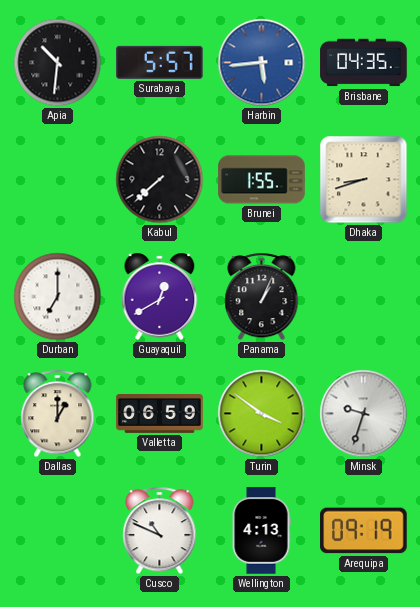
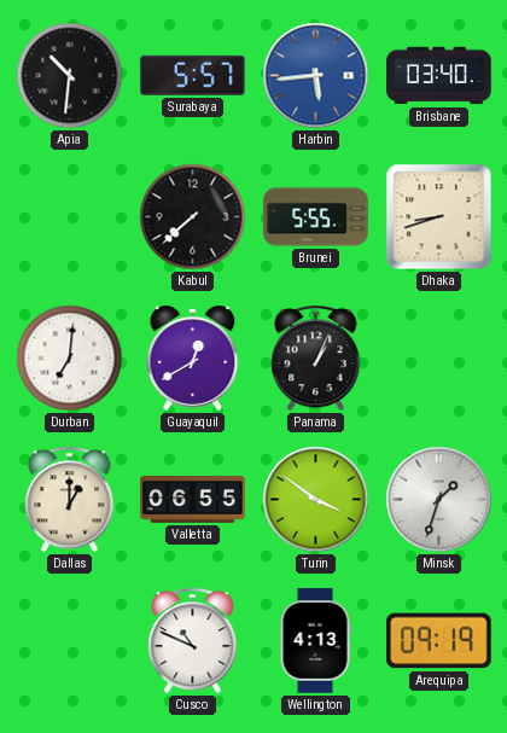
Brisbane: 04:35 -> 03:40
Brunei: 1:55 -> 5:55
Durban: 7:00 -> 7:01
Valletta: 06:59 -> 06:55
Minsk: 9:33 -> 1:33
